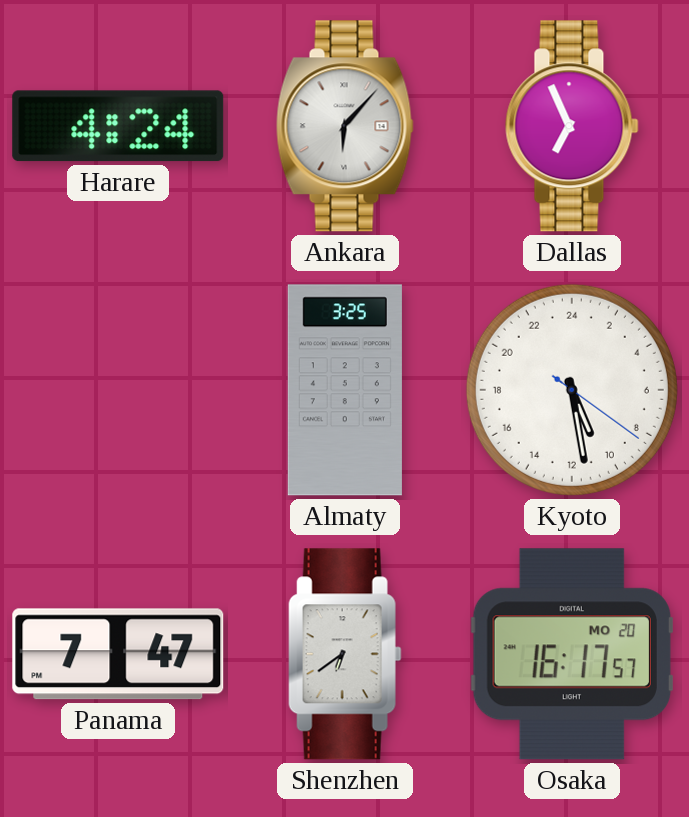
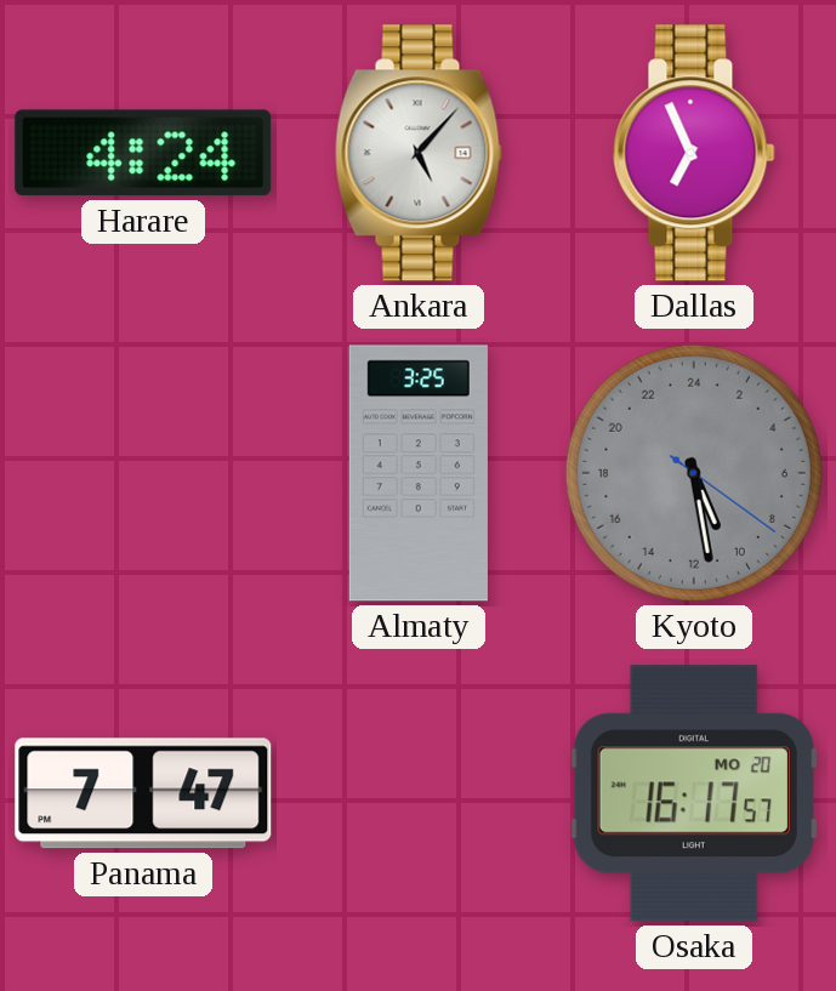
Ankara: 6:07 -> 5:07
Kyoto dial: white -> grey
Shenzhen: 6:39 -> none
